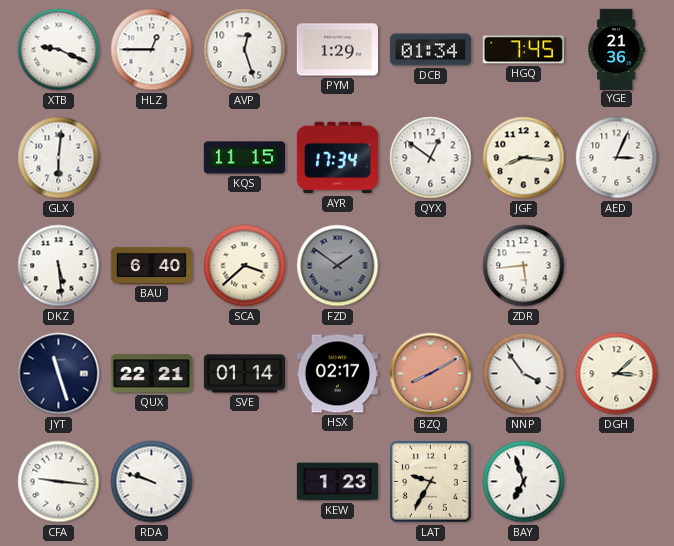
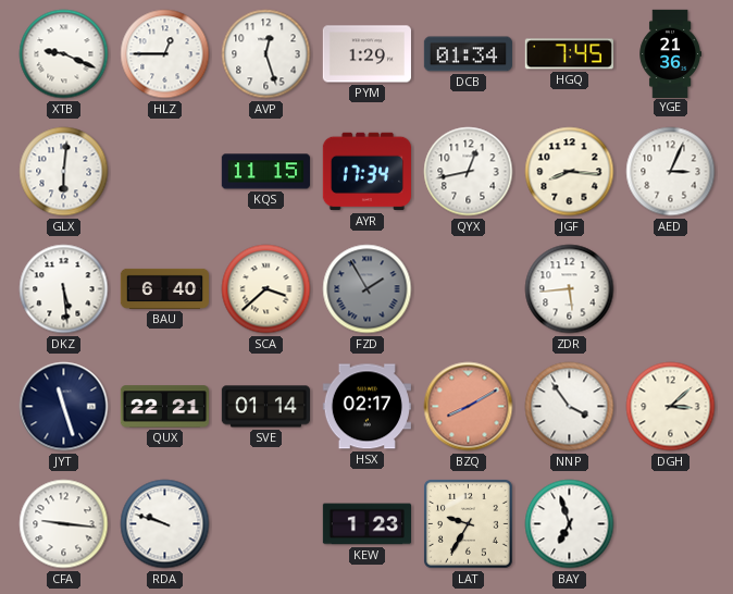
QYX: 12:51 -> 12:43
FZD: 1:51 -> 1:55
